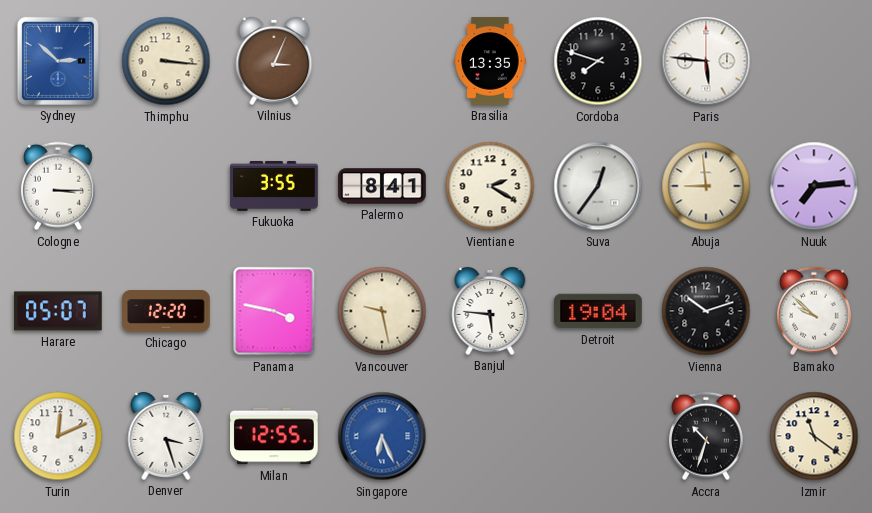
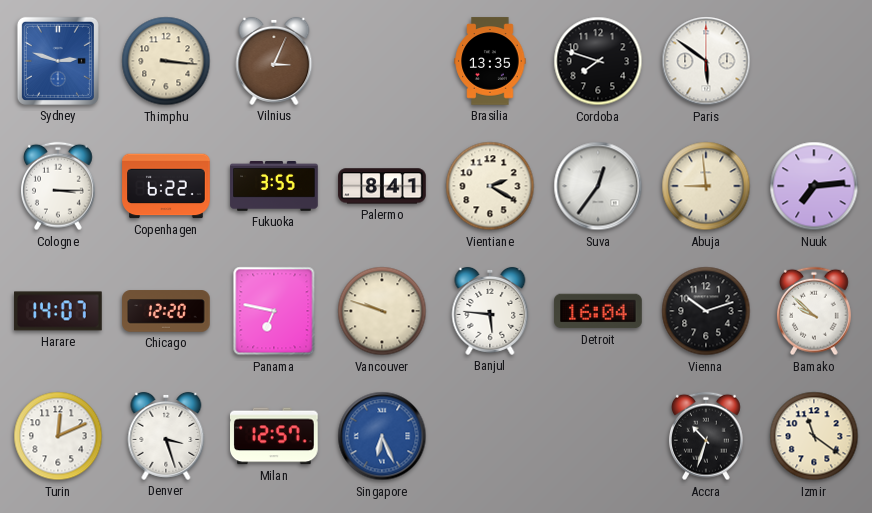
Sydney: 2:52 -> 2:48
Paris: 5:46 -> 5:51
Copenhagen: none -> 6:22
Harare: 05:07 -> 14:07
Panama: 3:47 -> 6:47
Vancouver: 9:28 -> 9:48
Detroit: 19:04 -> 16:04
Milan: 12:55 -> 12:57
